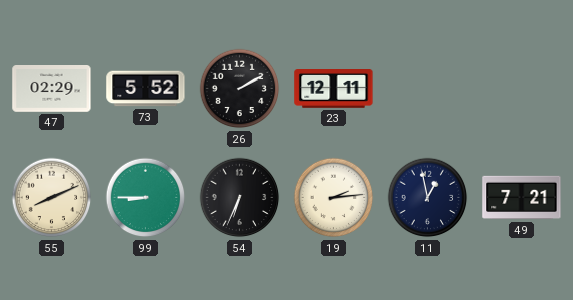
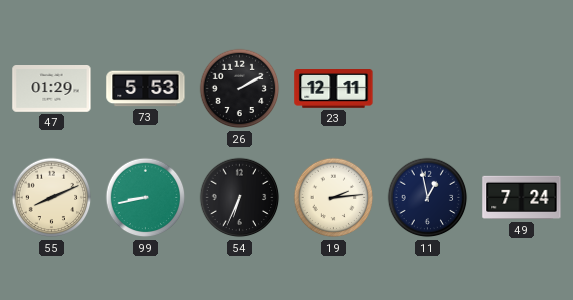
47: 02:29 -> 01:29
73: 5:52 -> 5:53
99: 8:45 -> 8:43
49: 7:21 -> 7:24
